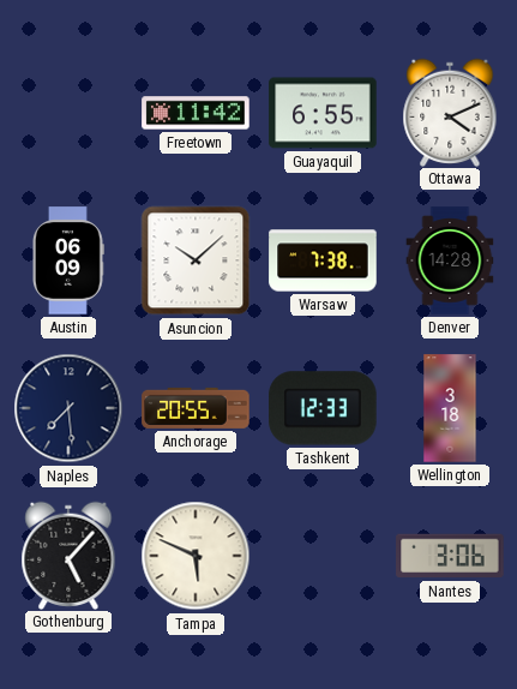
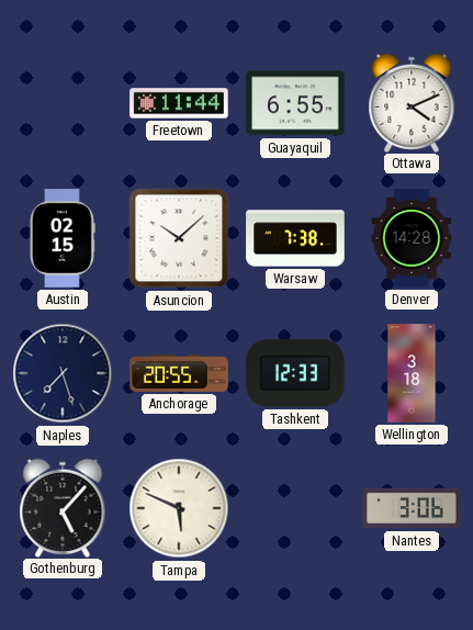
Freetown: 11:42 -> 11:44
Austin: 06:09 -> 02:15
Naples: 7:29 -> 7:27
